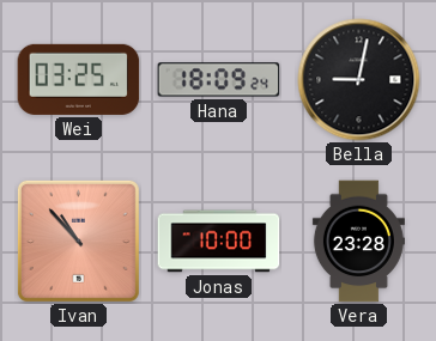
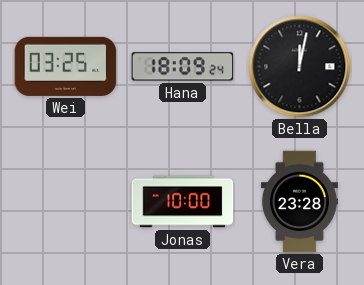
Bella: 9:02 -> 12:02
Ivan: 10:53 -> none
